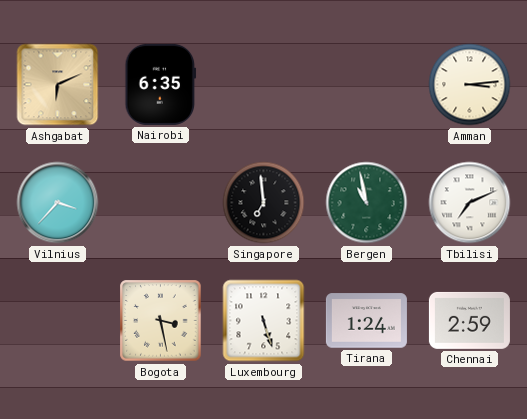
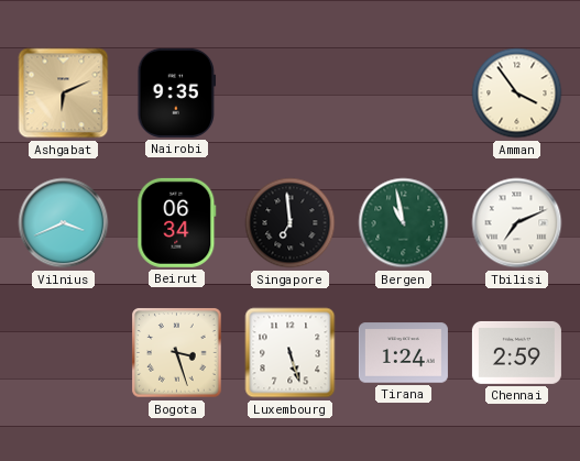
Nairobi: 6:35 -> 9:35
Amman: 3:14 -> 3:54
Vilnius: 3:37 -> 3:41
Beirut: none -> 06:34
Bogota: 3:28 -> 3:27
